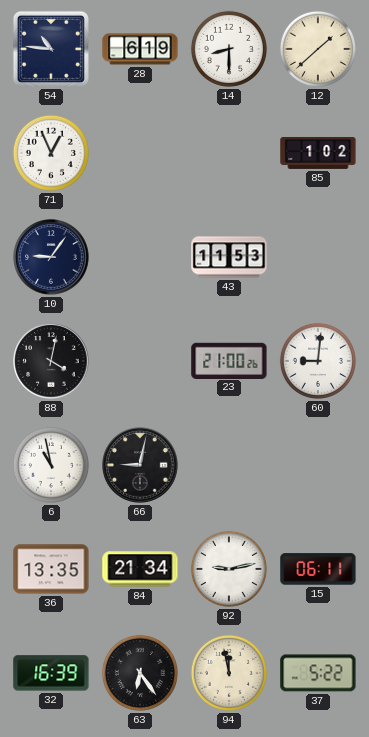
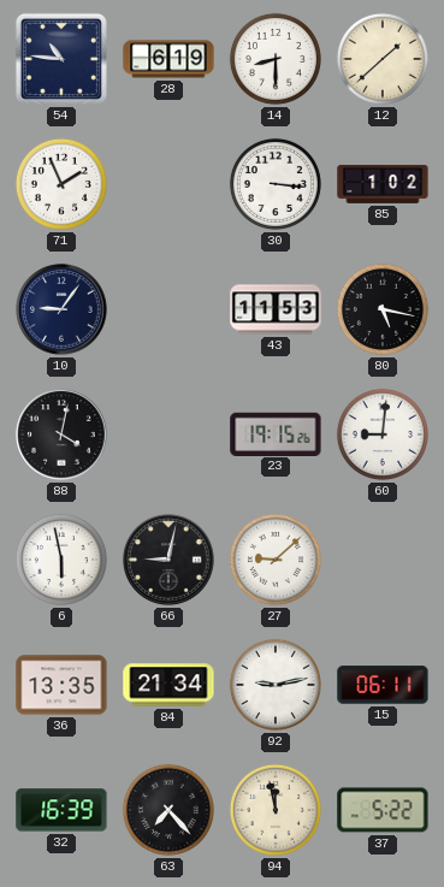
71: 12:56 -> 1:56
30: none -> 3:16
80: none -> 5:17
23: 21:00 -> 19:15
6: 10:58 -> 5:58
27: none -> 9:08
63: 6:24 -> 7:23
